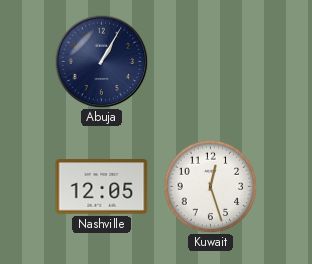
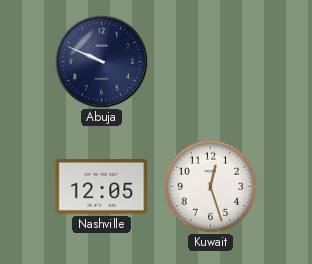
Abuja: 1:05 -> 9:49
